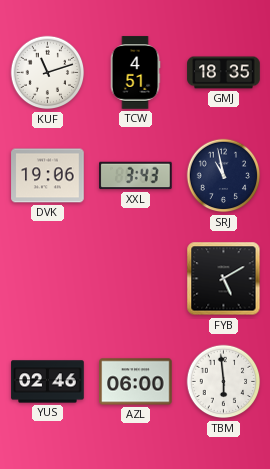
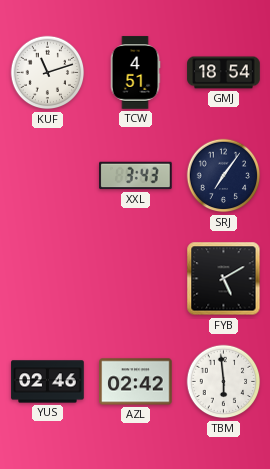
GMJ: 18:35 -> 18:54
DVK: 19:06 -> none
SRJ: 10:58 -> 7:06
AZL: 06:00 -> 02:42
